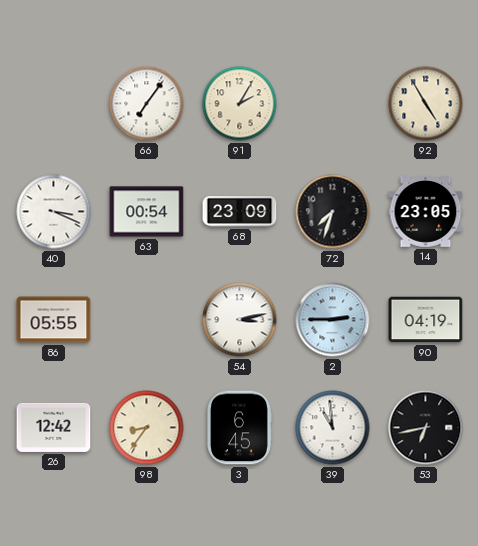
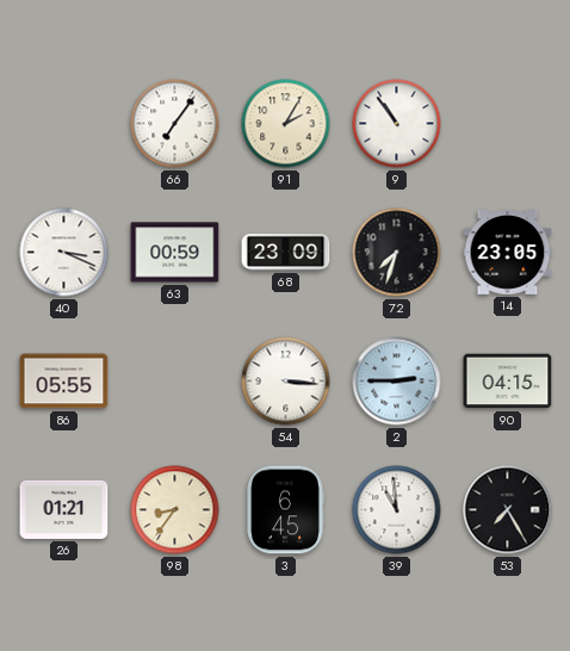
9: none -> 10:54
92: 4:55 -> none
63: 00:54 -> 00:59
54: 3:13 -> 3:16
90: 04:19 -> 04:15
26: 12:42 -> 01:21
53: 6:43 -> 7:25
